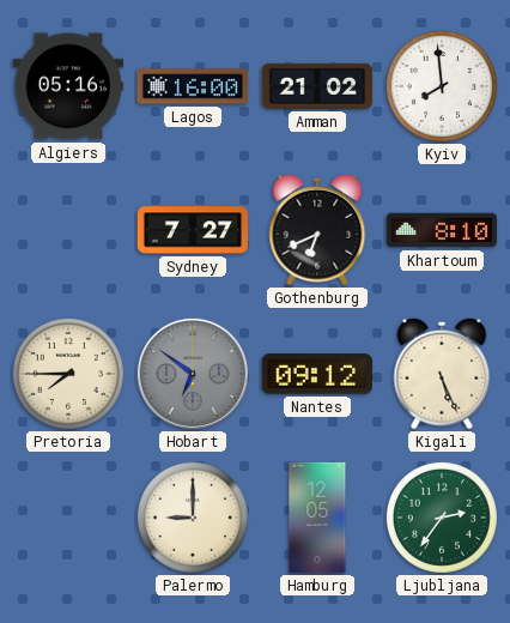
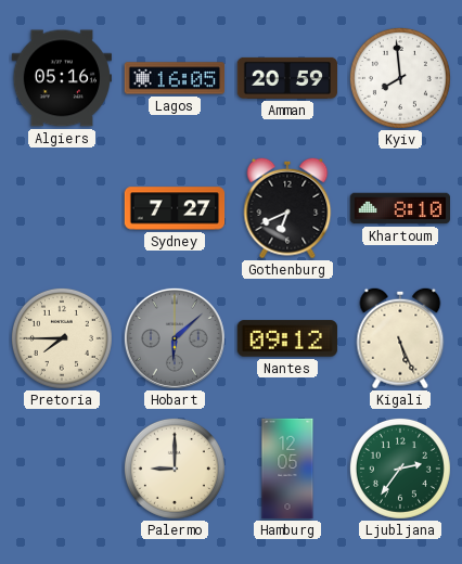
Lagos: 16:00 -> 16:05
Amman: 21:02 -> 20:59
Hobart: 6:51 -> 6:08
